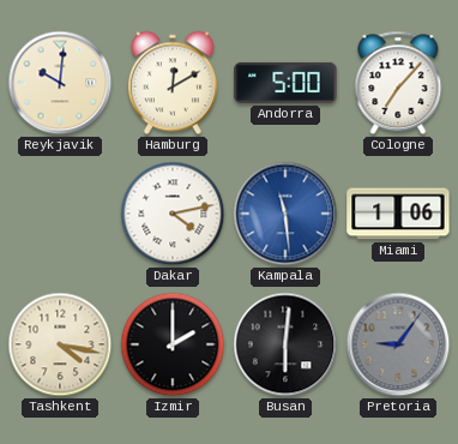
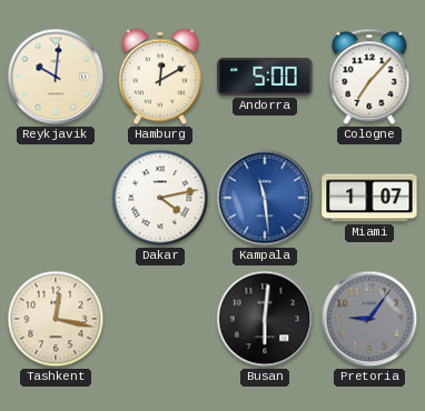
Miami: 1:06 -> 1:07
Tashkent: 4:17 -> 12:17
Izmir: 2:00 -> none
